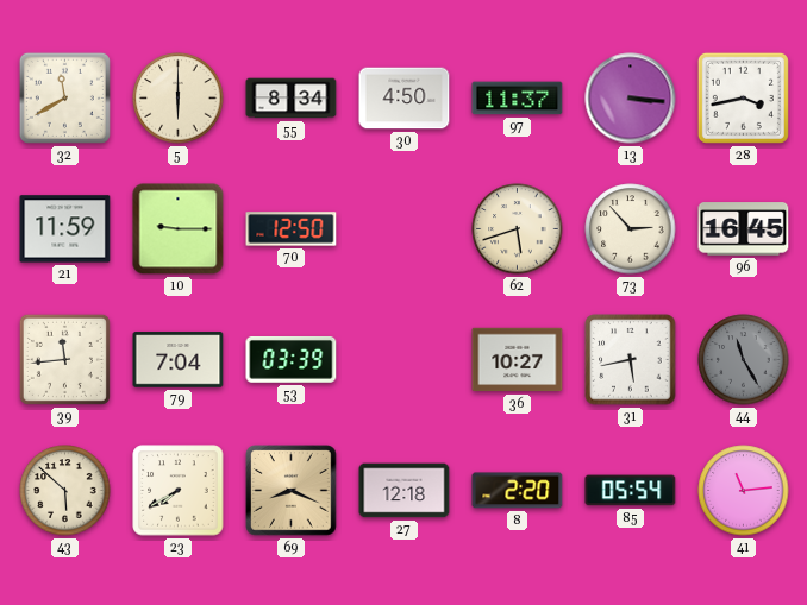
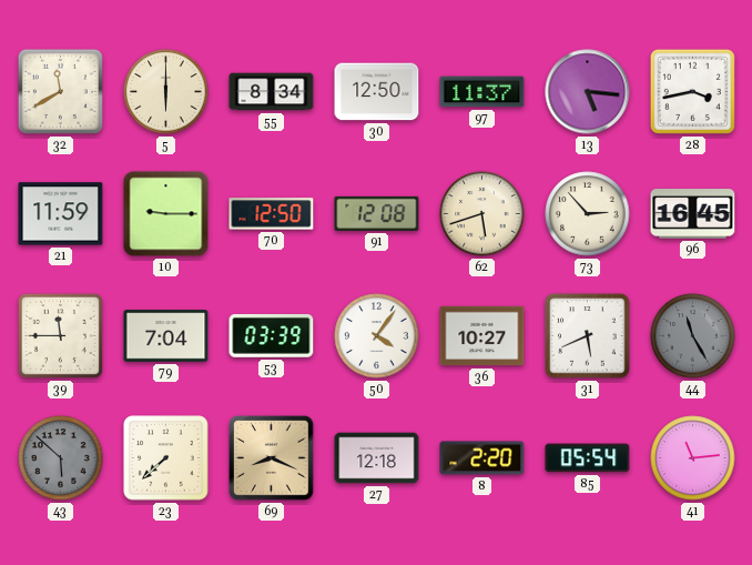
30: 4:50 -> 12:50
13: 3:16 -> 5:16
91: none -> 12:08
39: 11:44 -> 11:45
50: none -> 4:06
31: 5:43 -> 5:41
43 dial: cream -> grey
23: 7:40 -> 7:38
